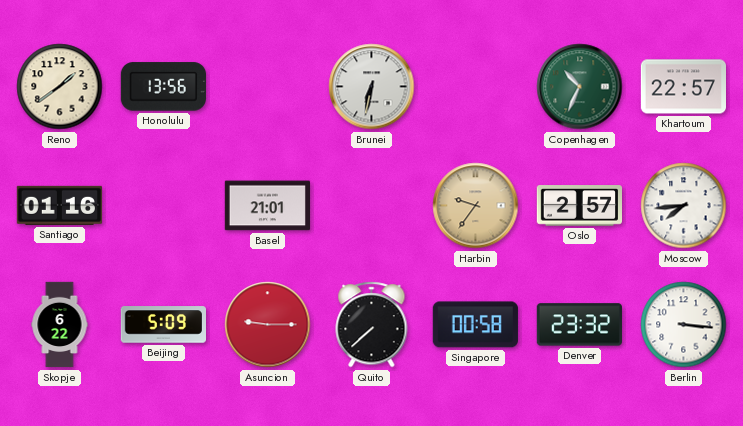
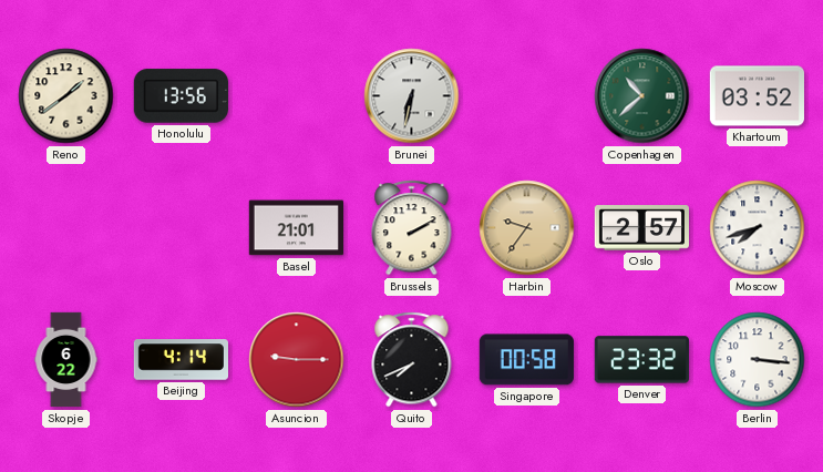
Copenhagen: 10:34 -> 10:38
Khartoum: 22:57 -> 03:52
Santiago: 01:16 -> none
Brussels: none -> 2:10
Moscow: 7:44 -> 7:42
Beijing: 5:09 -> 4:14
Quito: 7:38 -> 7:41
